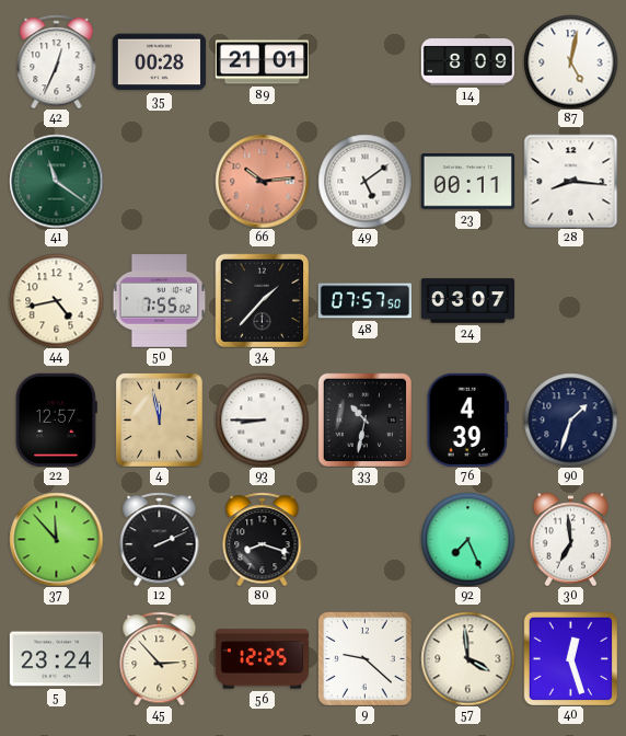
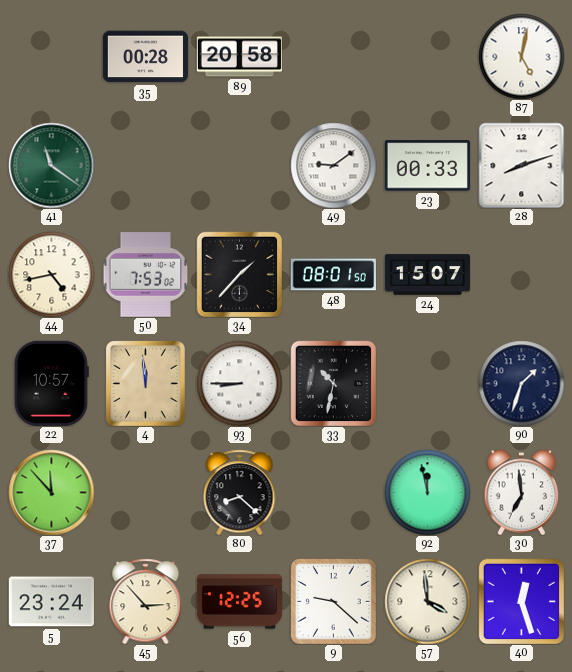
42: 12:34 -> none
89: 21:01 -> 20:58
14: 8:09 -> none
66: 10:14 -> none
49: 5:09 -> 9:09
23: 00:11 -> 00:33
28: 8:16 -> 8:12
50: 7:55 -> 7:53
48: 07:57 -> 08:01
24: 03:07 -> 15:07
22: 12:57 -> 10:57
4: 11:58 -> 11:59
76: 4:39 -> none
12: 2:11 -> none
80: 8:18 -> 8:22
92: 7:26 -> 11:58
